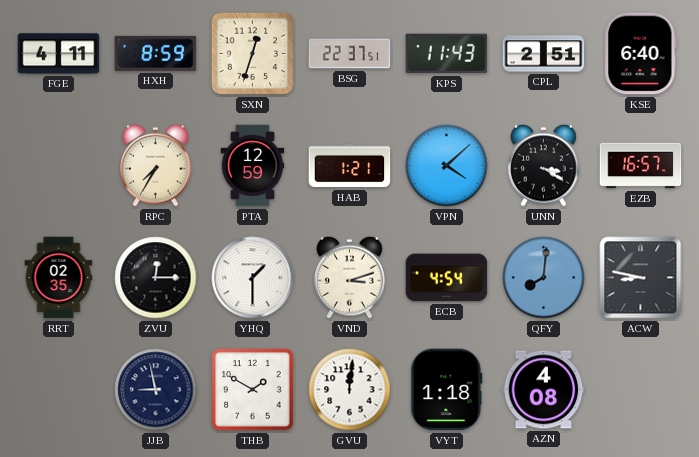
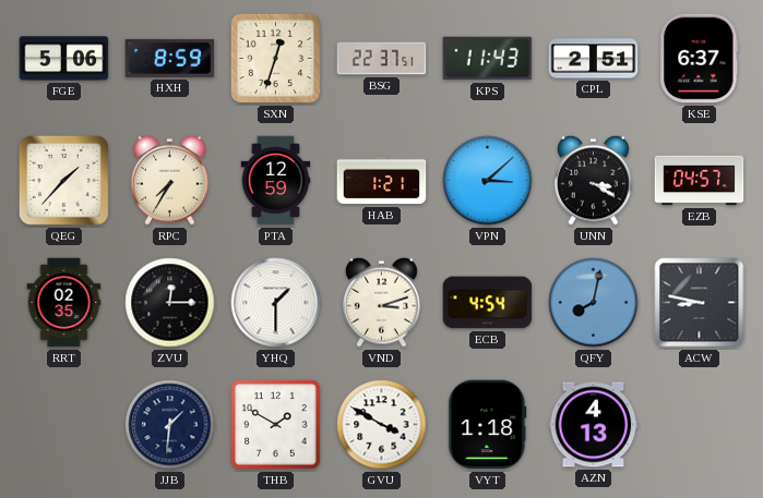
FGE: 4:11 -> 5:06
KSE: 6:40 -> 6:37
QEG: none -> 1:37
VPN: 4:08 -> 3:08
EZB: 16:57 -> 04:57
QFY: 8:01 -> 8:02
JJB: 8:58 -> 1:31
GVU: 12:01 -> 3:50
AZN: 4:08 -> 4:13
